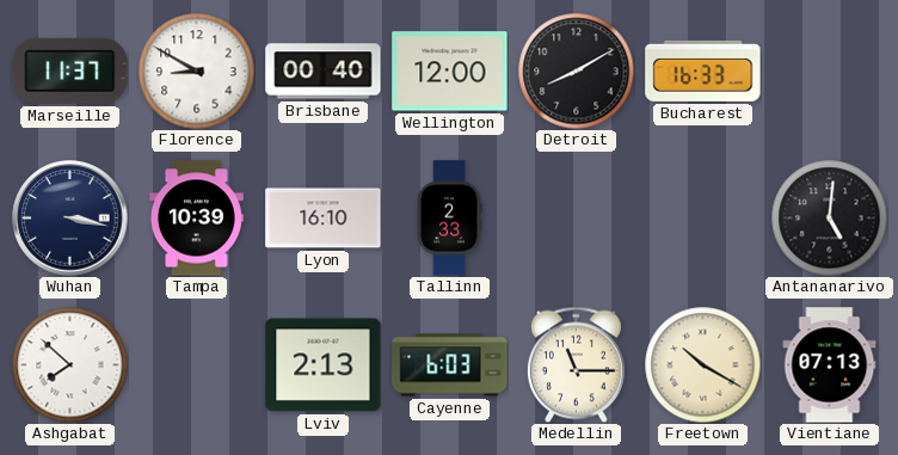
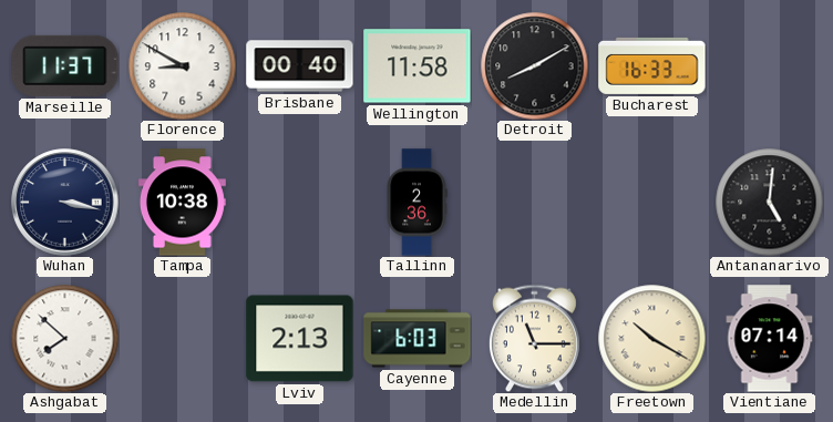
Wellington: 12:00 -> 11:58
Tampa: 10:39 -> 10:38
Lyon: 16:10 -> none
Tallinn: 2:33 -> 2:36
Vientiane: 07:13 -> 07:14
